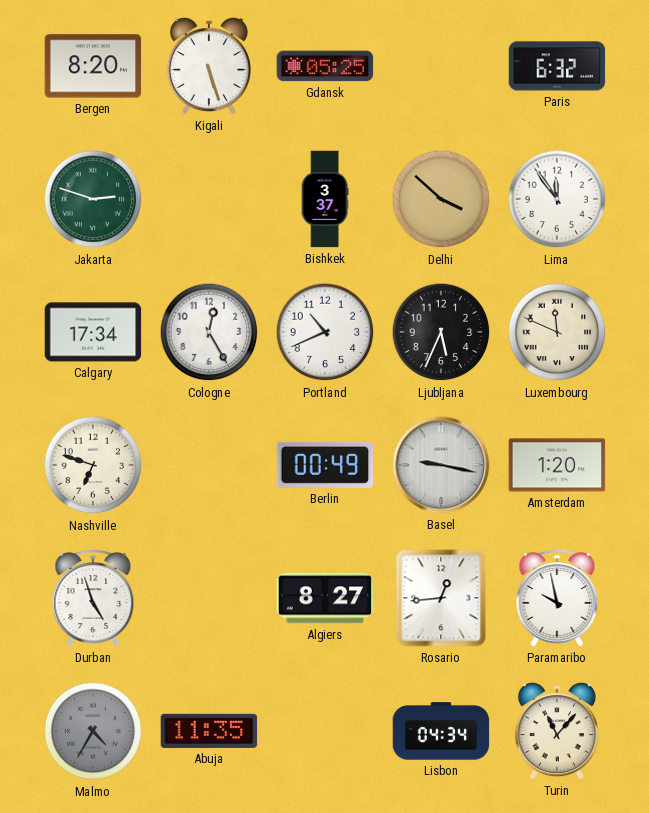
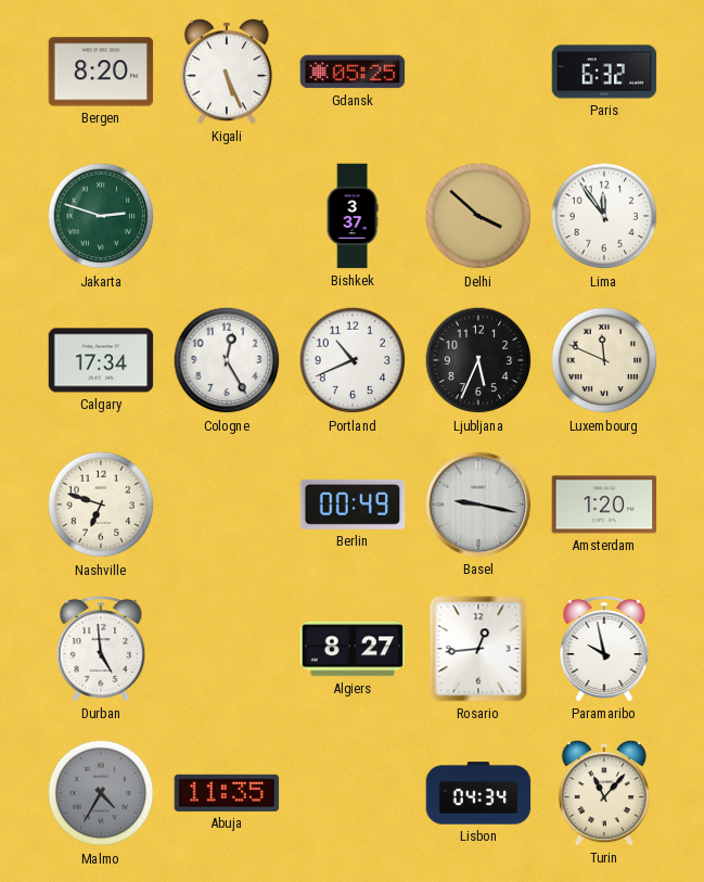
Kigali: 5:27 -> 5:26
Durban: 4:57 -> 4:59
